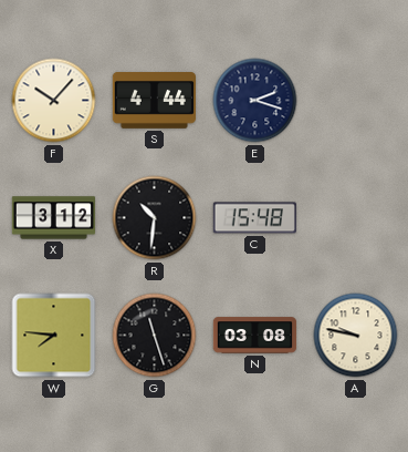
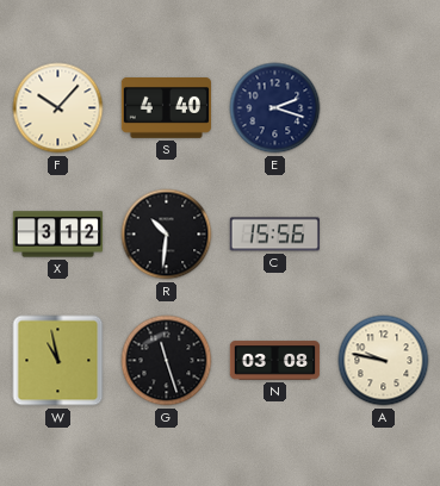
S: 4:44 -> 4:40
C: 15:48 -> 15:56
W: 7:46 -> 10:58
